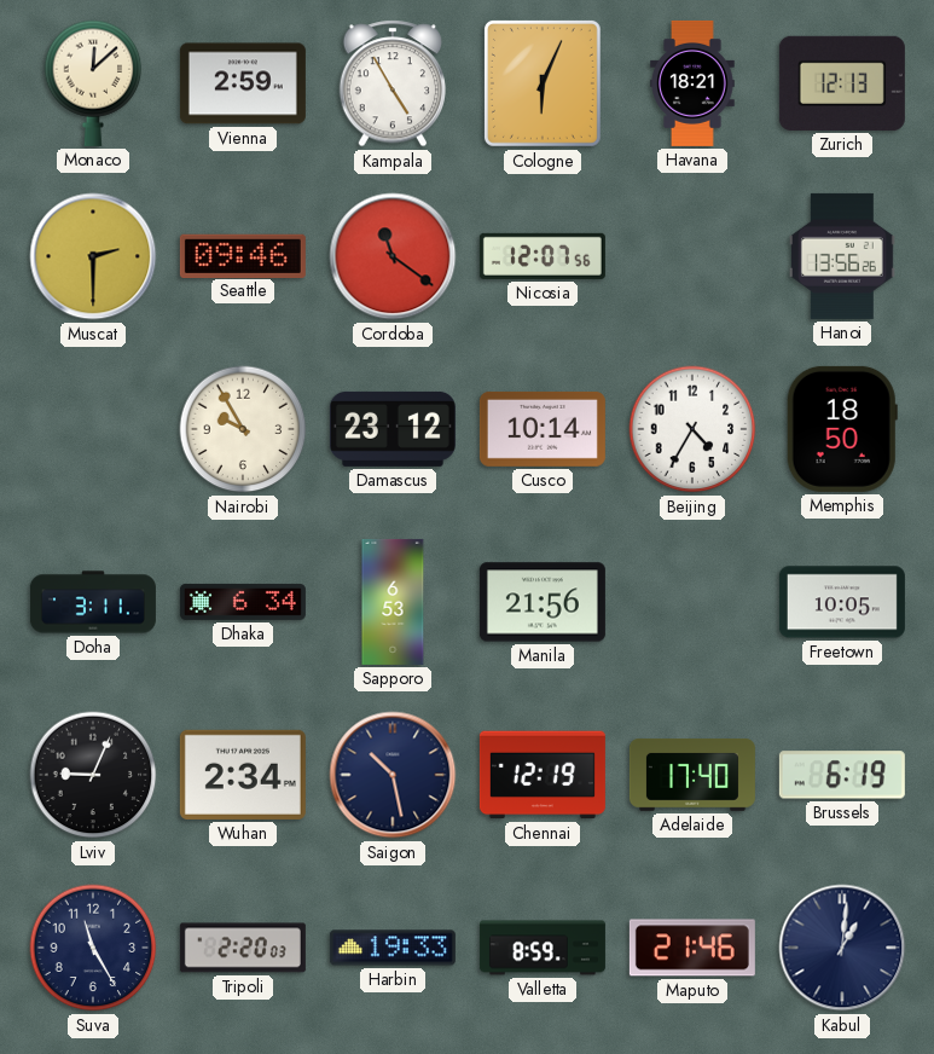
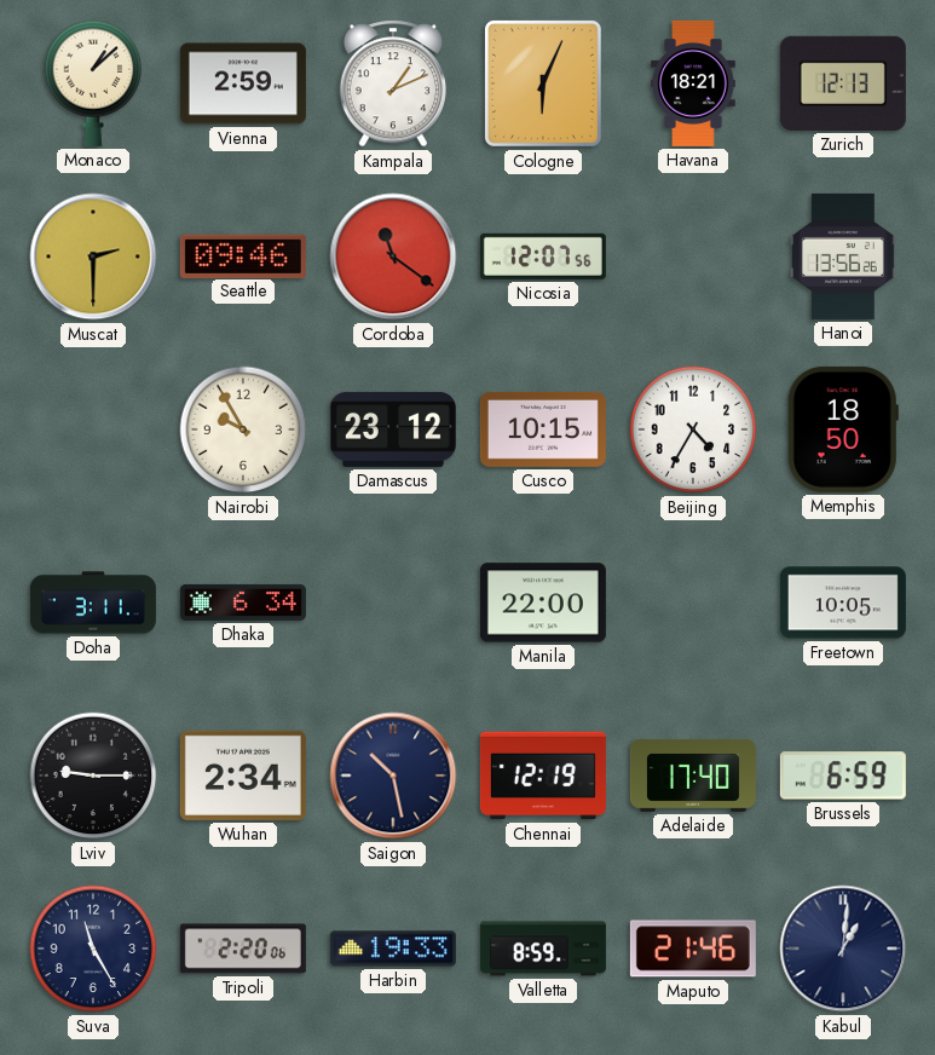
Monaco: 12:08 -> 1:08
Kampala: 4:55 -> 1:11
Cusco: 10:14 -> 10:15
Sapporo: 6:53 -> none
Manila: 21:56 -> 22:00
Lviv: 9:04 -> 9:15
Brussels: 6:19 -> 6:59
Tripoli: 2:20:03 -> 2:20:06
